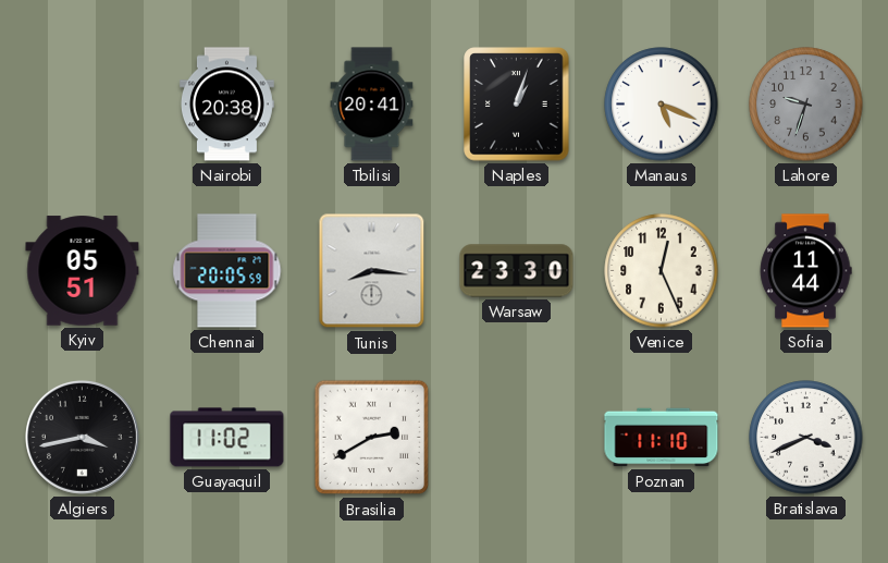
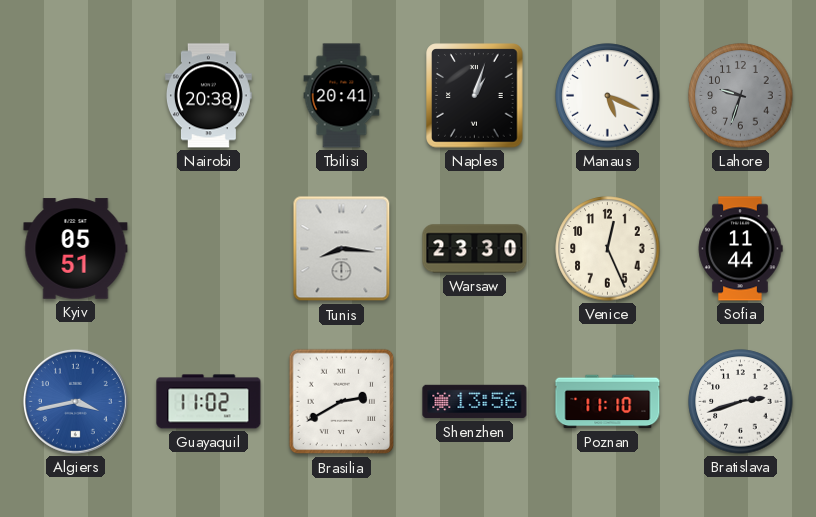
Chennai: 20:05 -> none
Algiers dial: black -> blue
Shenzhen: none -> 13:56
Bratislava: 3:41 -> 2:42
